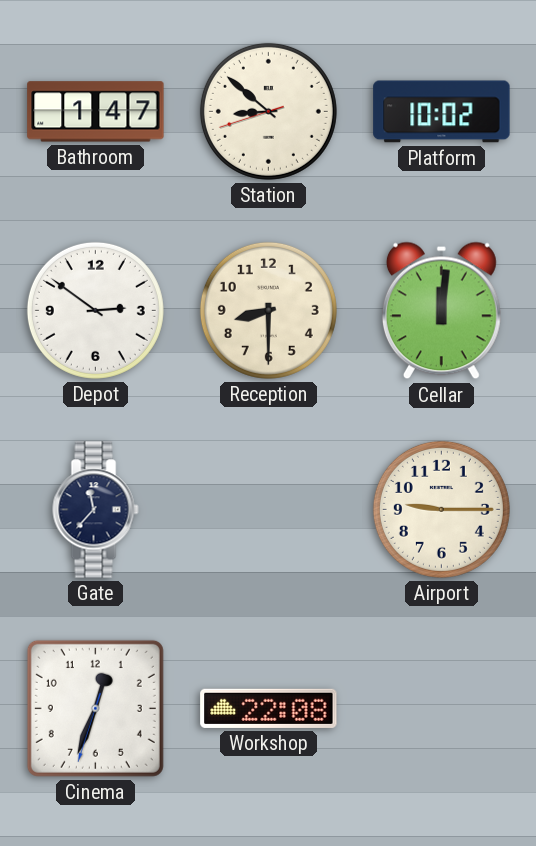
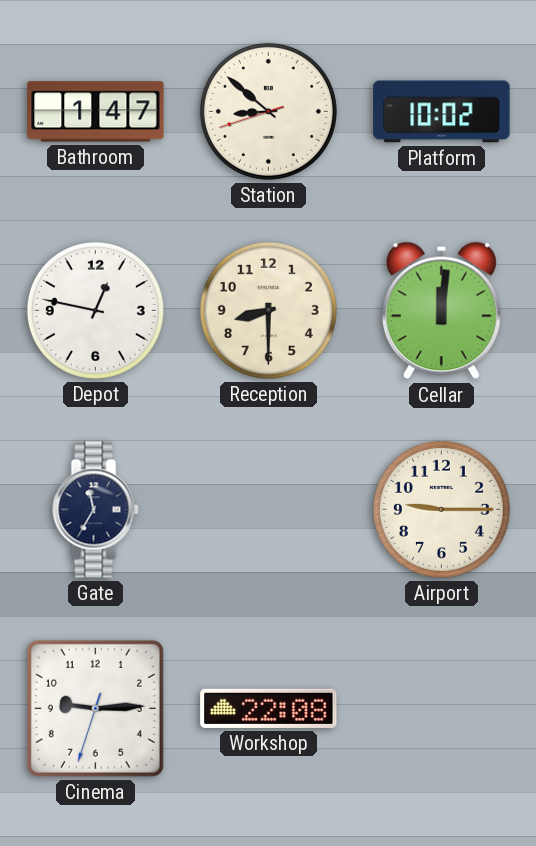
Depot: 2:51 -> 12:47
Gate: 11:37 -> 11:35
Cinema: 12:33 -> 9:14
